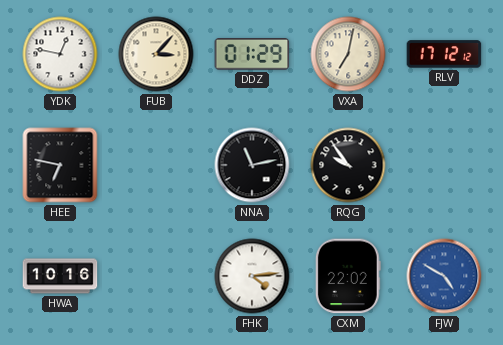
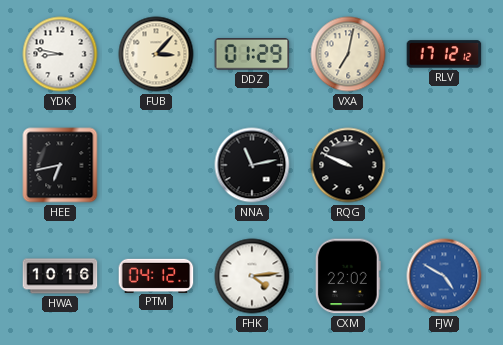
YDK: 12:47 -> 8:47
HEE: 6:47 -> 6:43
RQG: 9:54 -> 9:49
PTM: none -> 04:12
